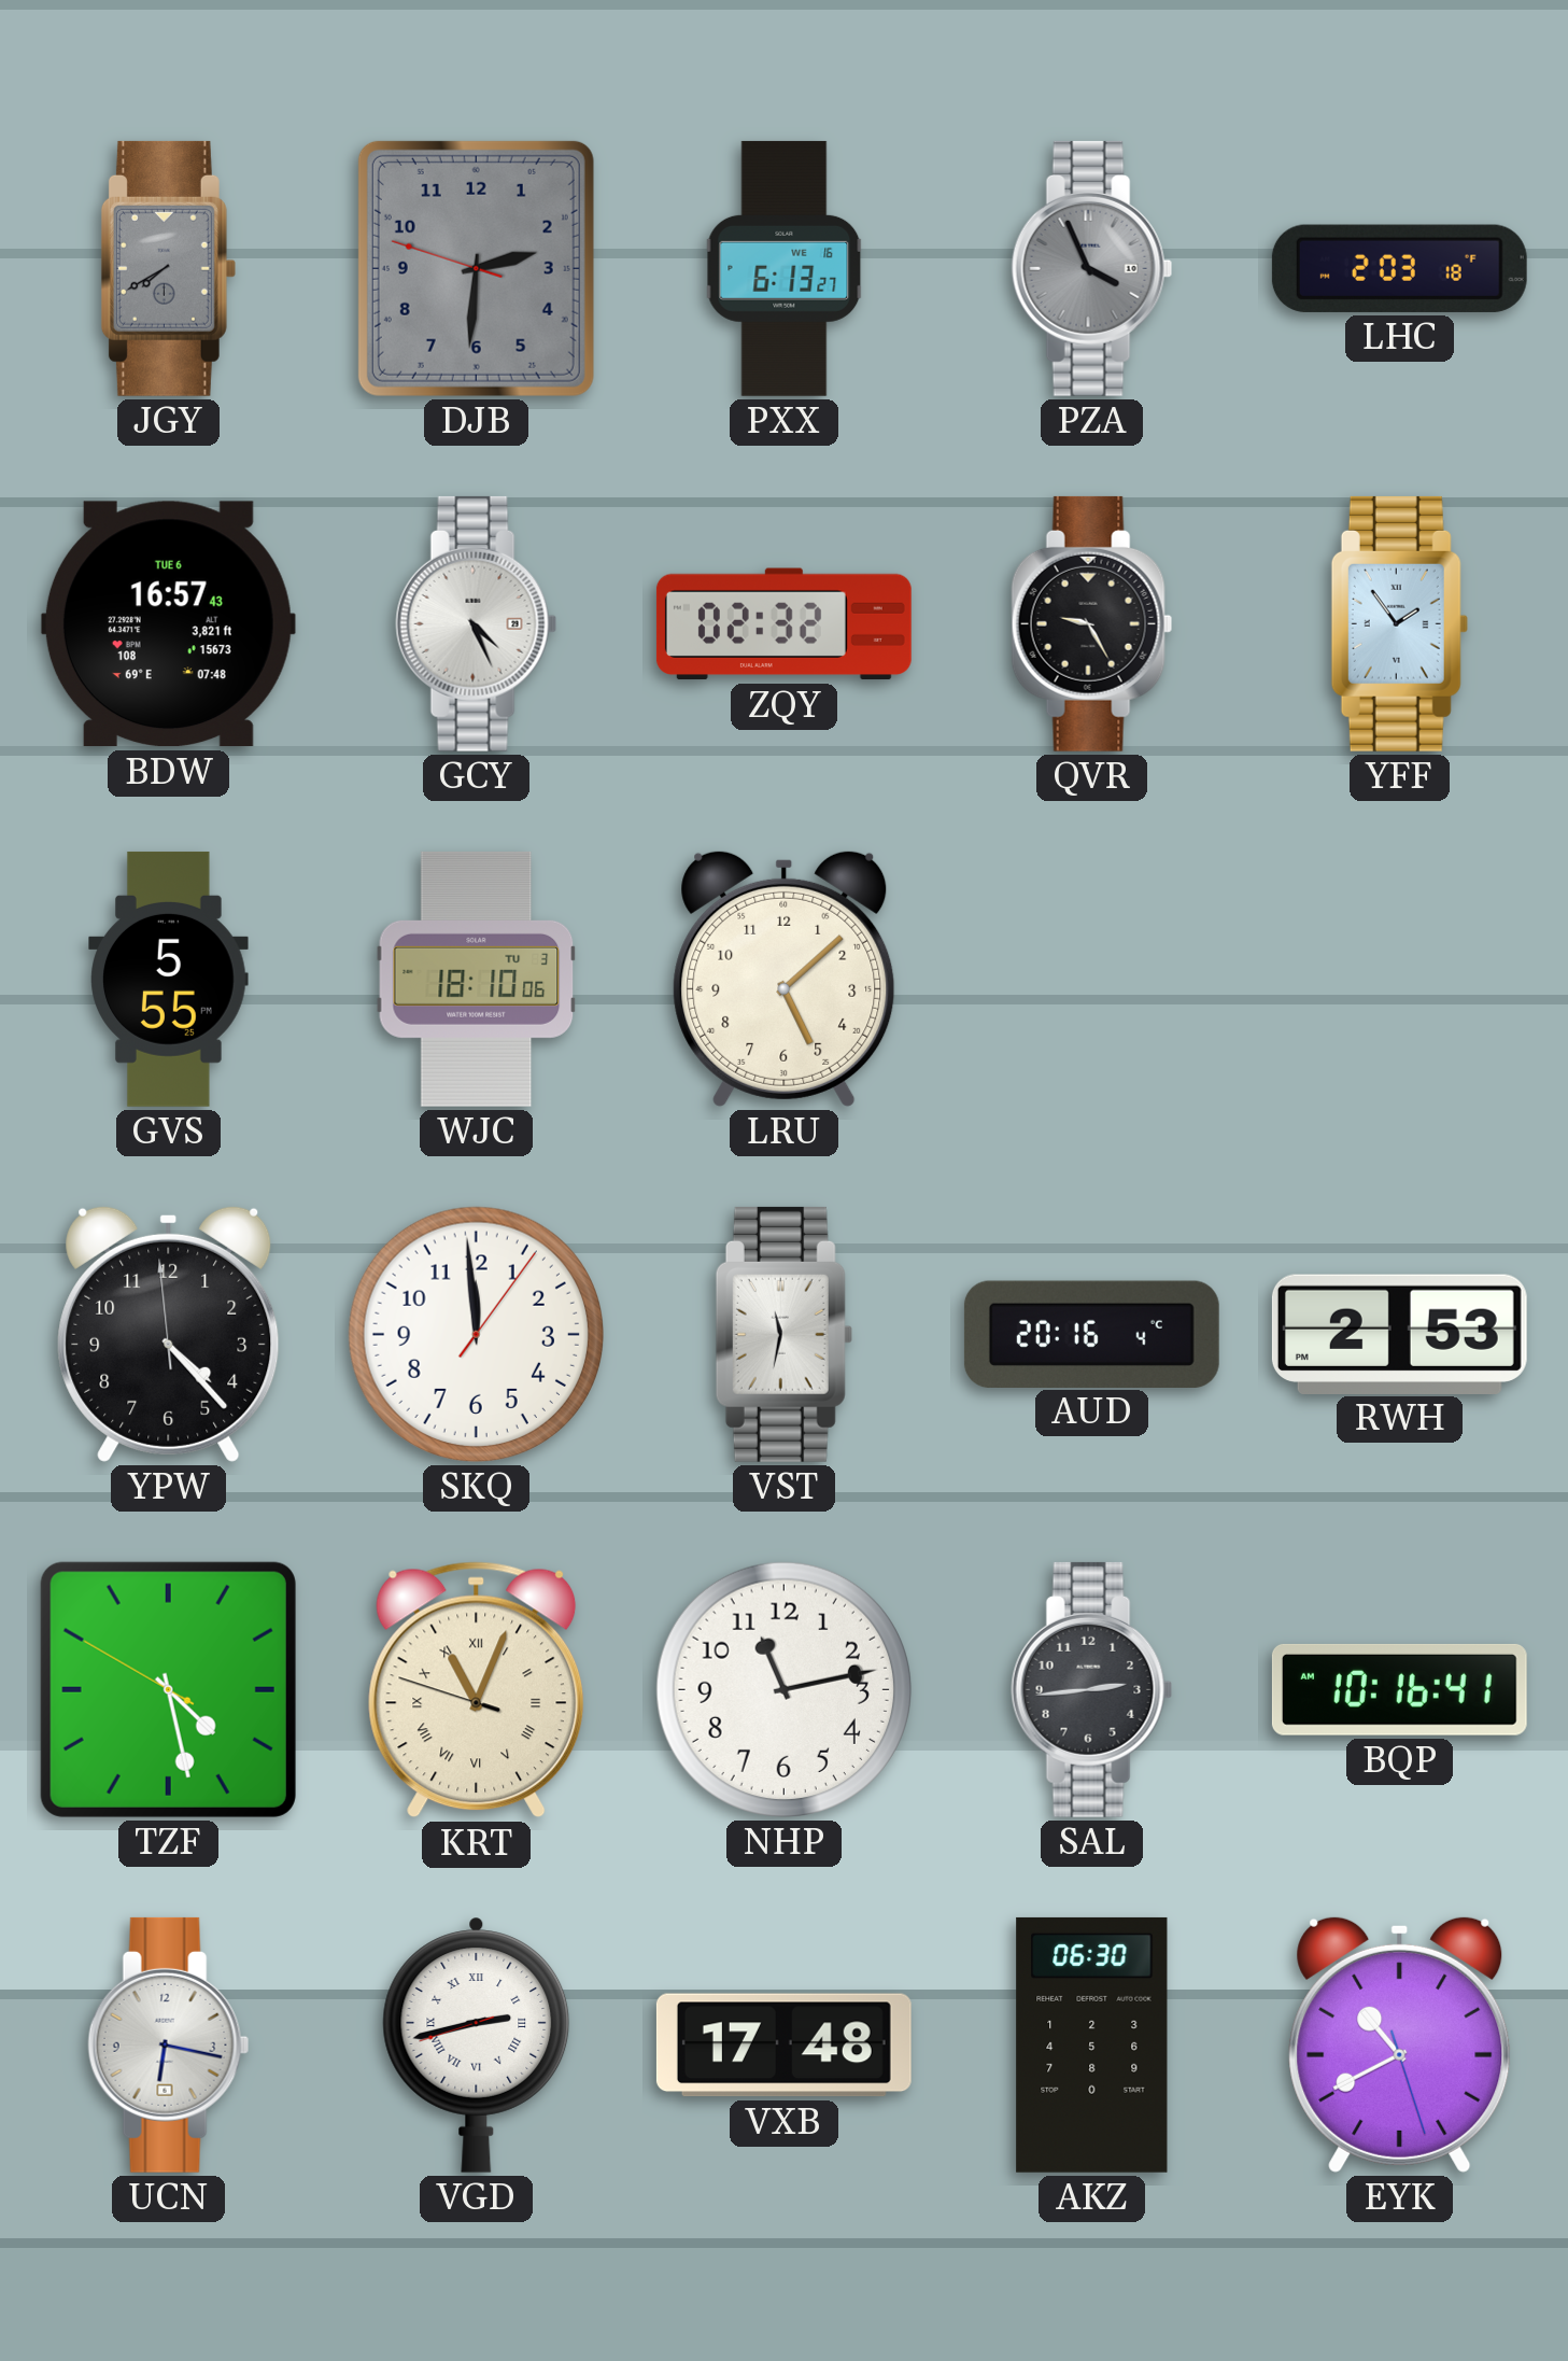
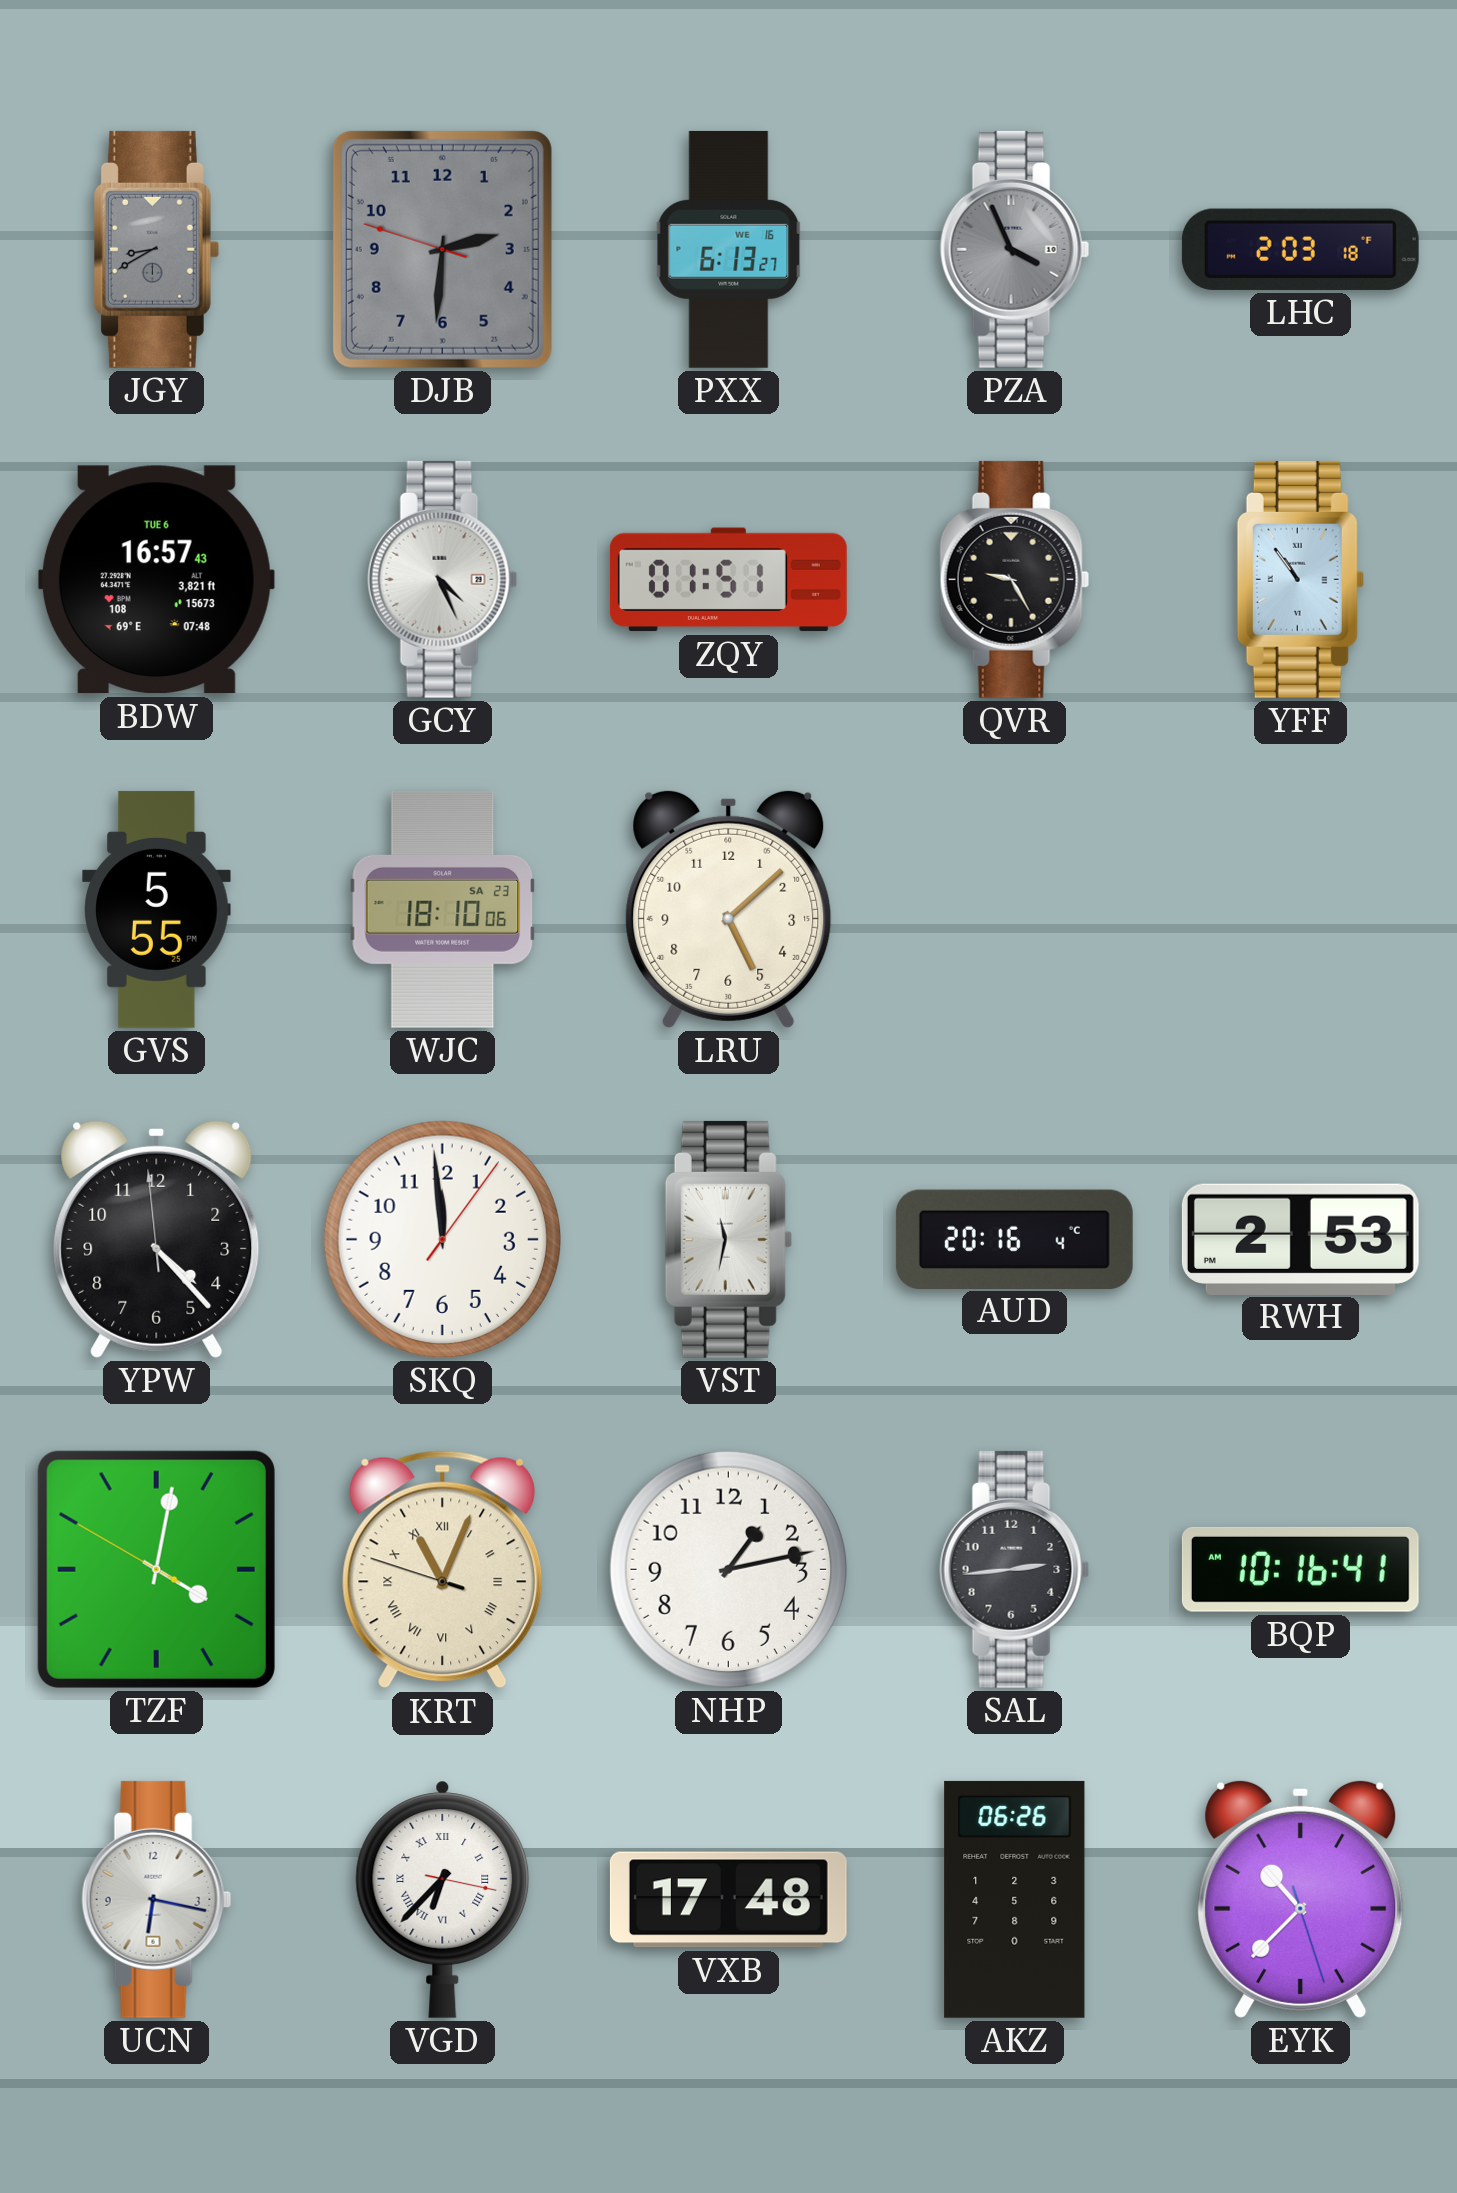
JGY: 7:40 -> 8:40
ZQY: 02:32 -> 01:51
YFF: 1:54 -> 10:54
WJC date: TU 3 -> SA 23
TZF: 4:27 -> 4:01
NHP: 11:13 -> 1:13
VGD: 2:42 -> 6:37
AKZ: 06:30 -> 06:26
EYK: 10:40 -> 10:37
